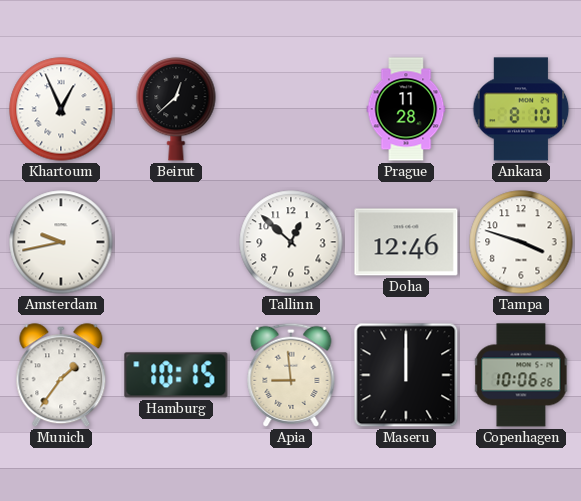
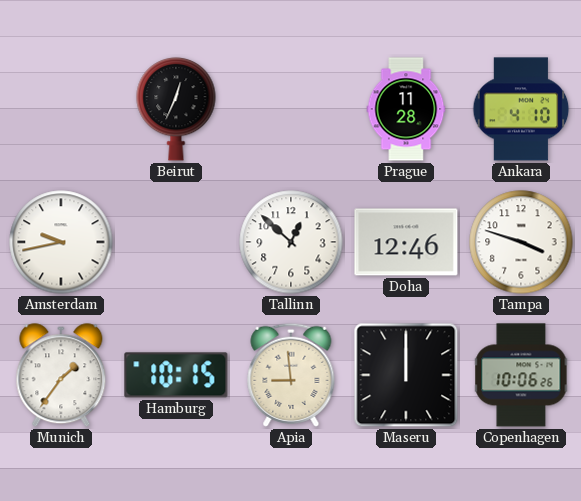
Khartoum: 12:56 -> none
Beirut: 12:38 -> 12:34
Ankara: 8:10 -> 4:10
